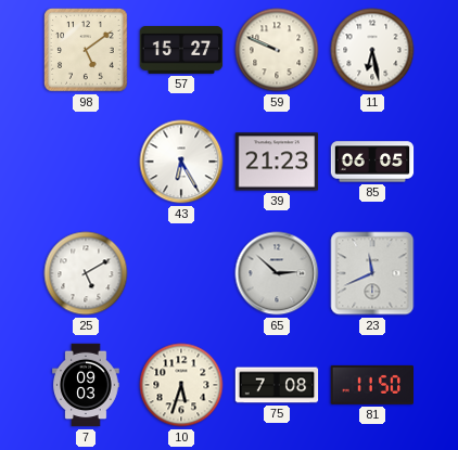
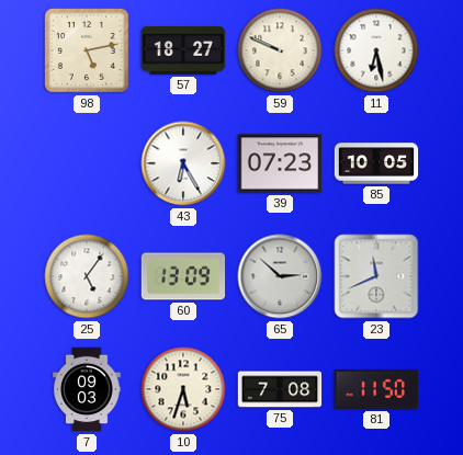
98: 5:09 -> 5:13
57: 15:27 -> 18:27
39: 21:23 -> 07:23
85: 06:05 -> 10:05
25: 5:10 -> 5:06
60: none -> 13:09
